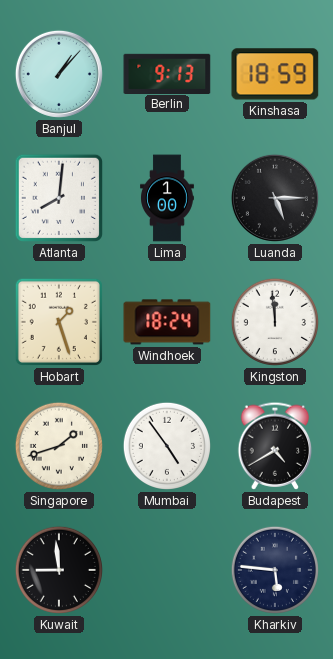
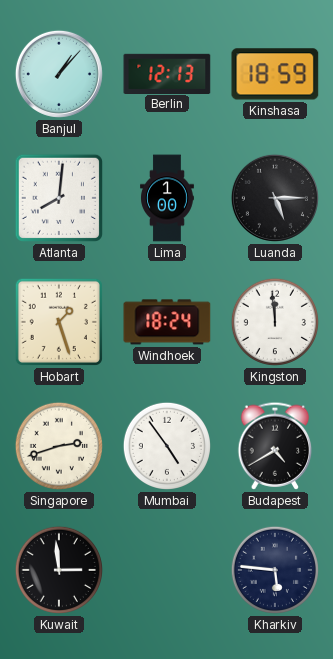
Berlin: 9:13 -> 12:13
Singapore: 1:42 -> 2:42
Kuwait: 8:59 -> 2:59
